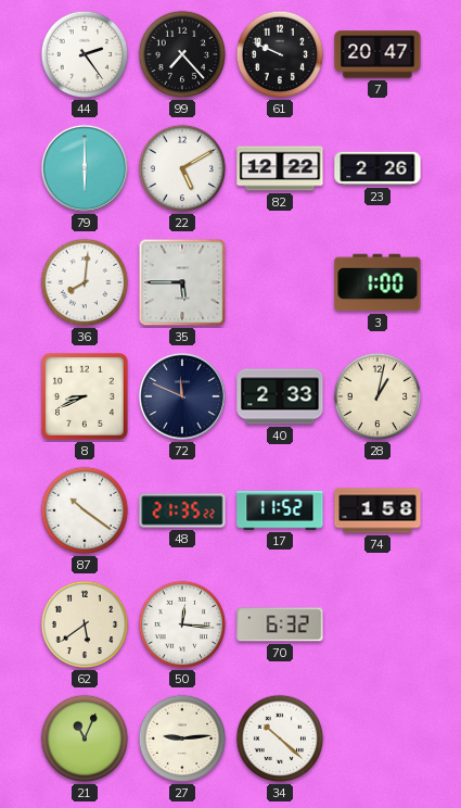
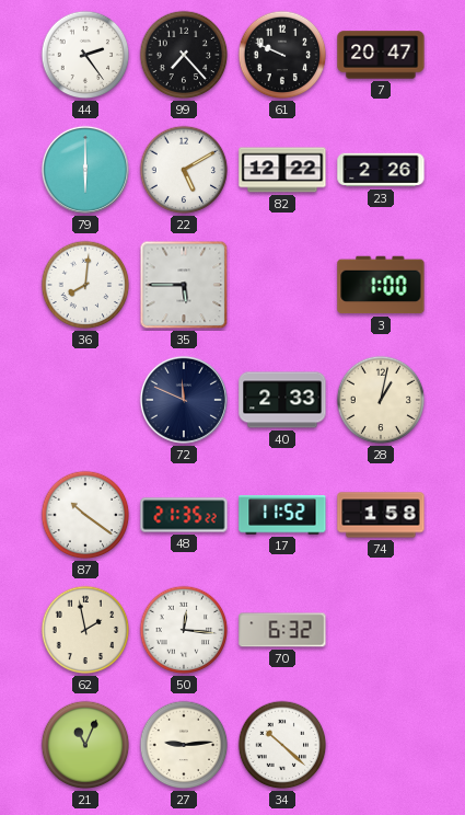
8: 8:41 -> none
62: 5:39 -> 1:58
